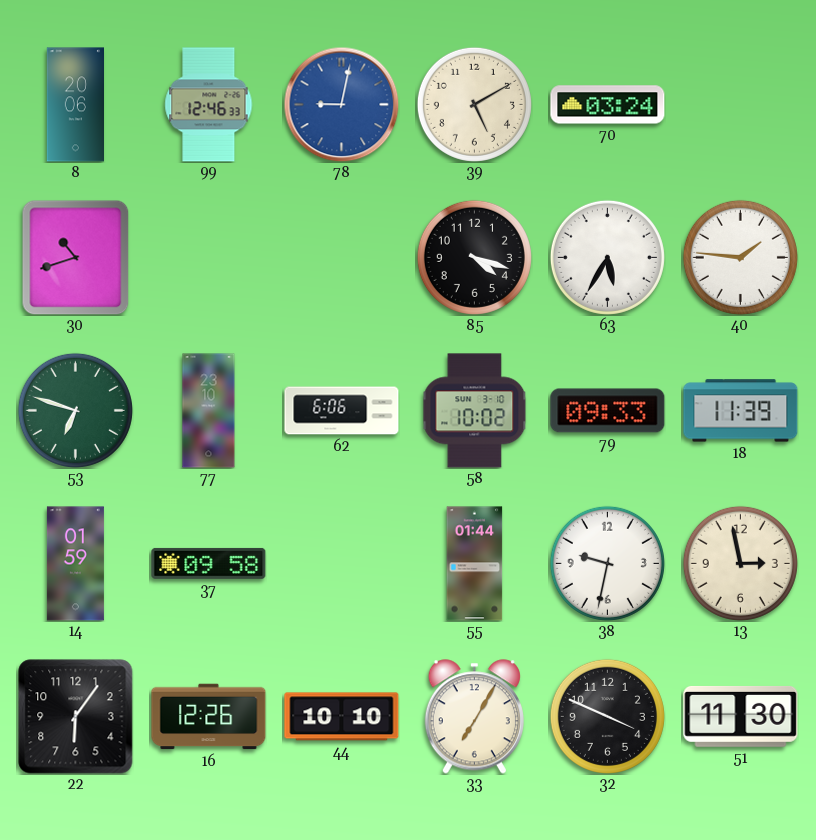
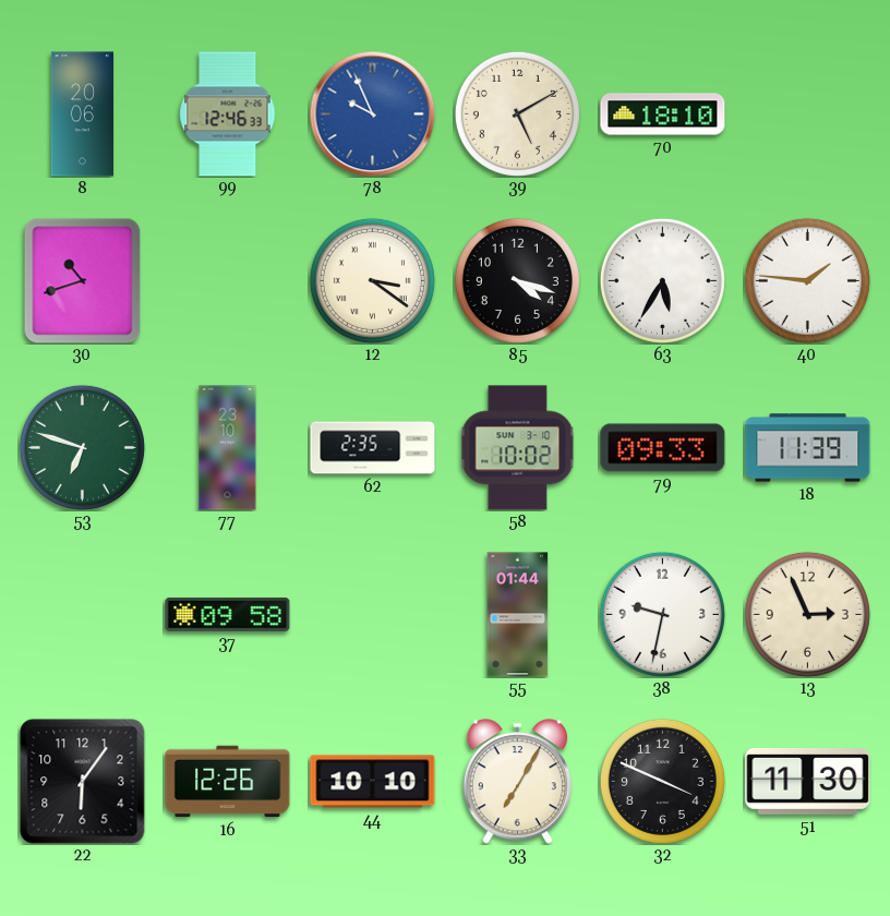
78: 9:02 -> 9:56
70: 03:24 -> 18:10
12: none -> 3:21
62: 6:06 -> 2:35
14: 01:59 -> none
13: 2:58 -> 2:56
